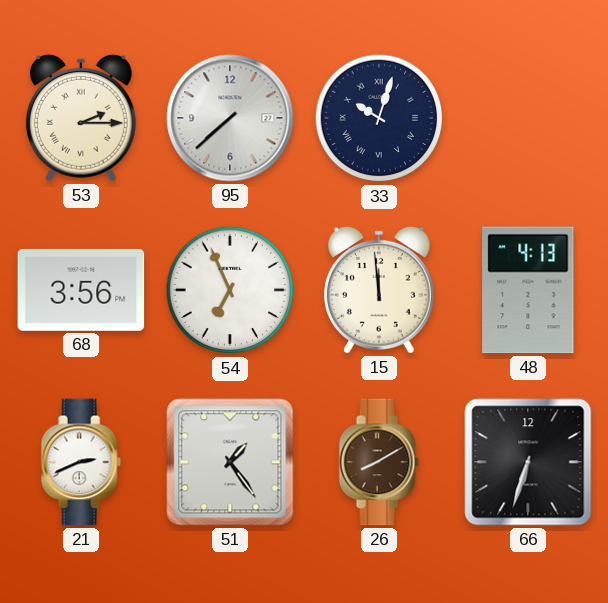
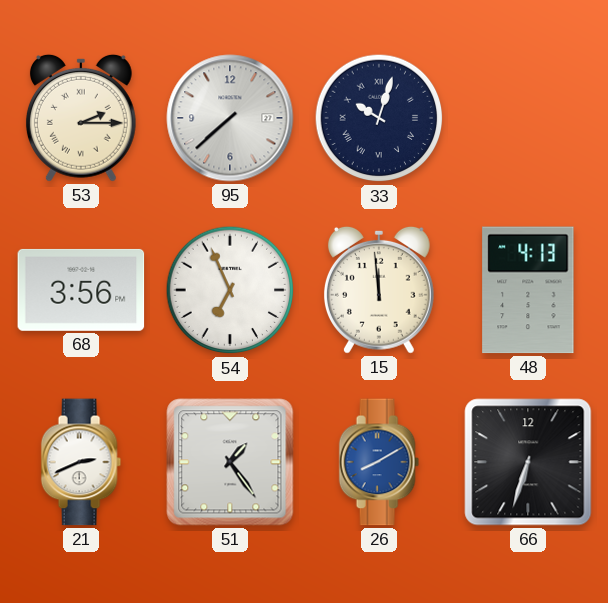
26 dial: brown -> blue
